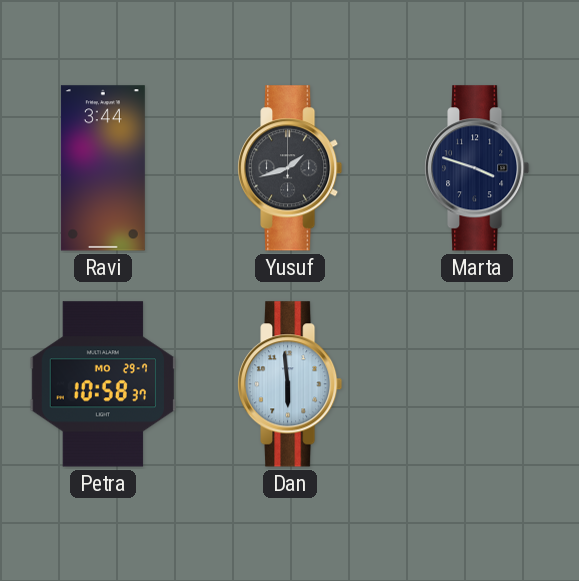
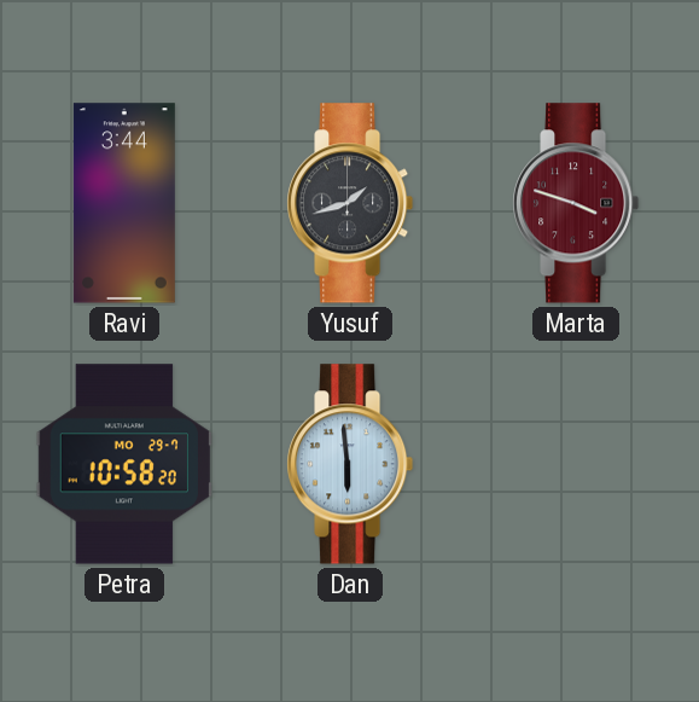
Marta dial: navy -> burgundy
Petra: 10:58:37 -> 10:58:20
